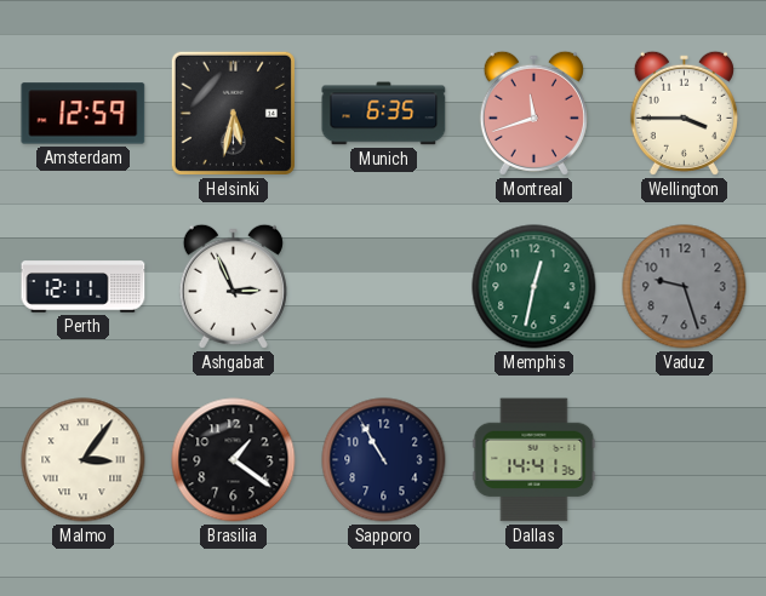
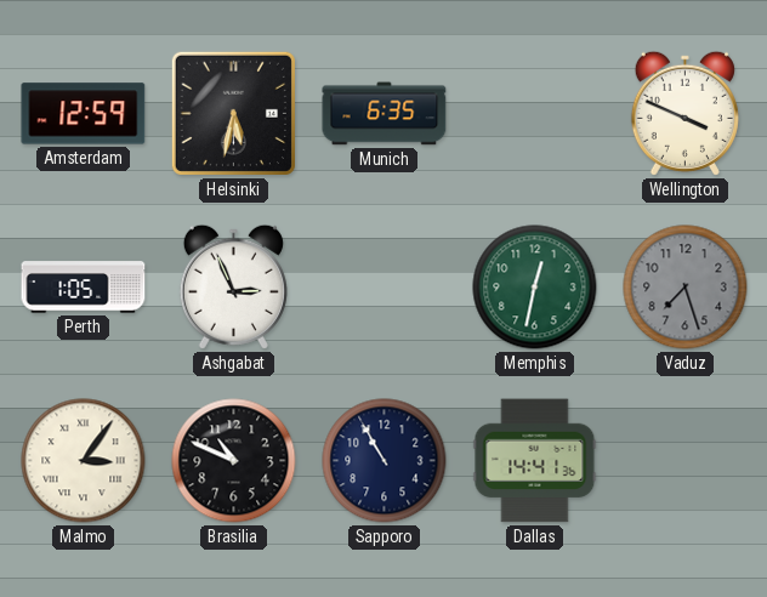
Montreal: 11:42 -> none
Wellington: 3:45 -> 3:49
Perth: 12:11 -> 1:05
Vaduz: 9:27 -> 7:27
Brasilia: 1:21 -> 10:49
